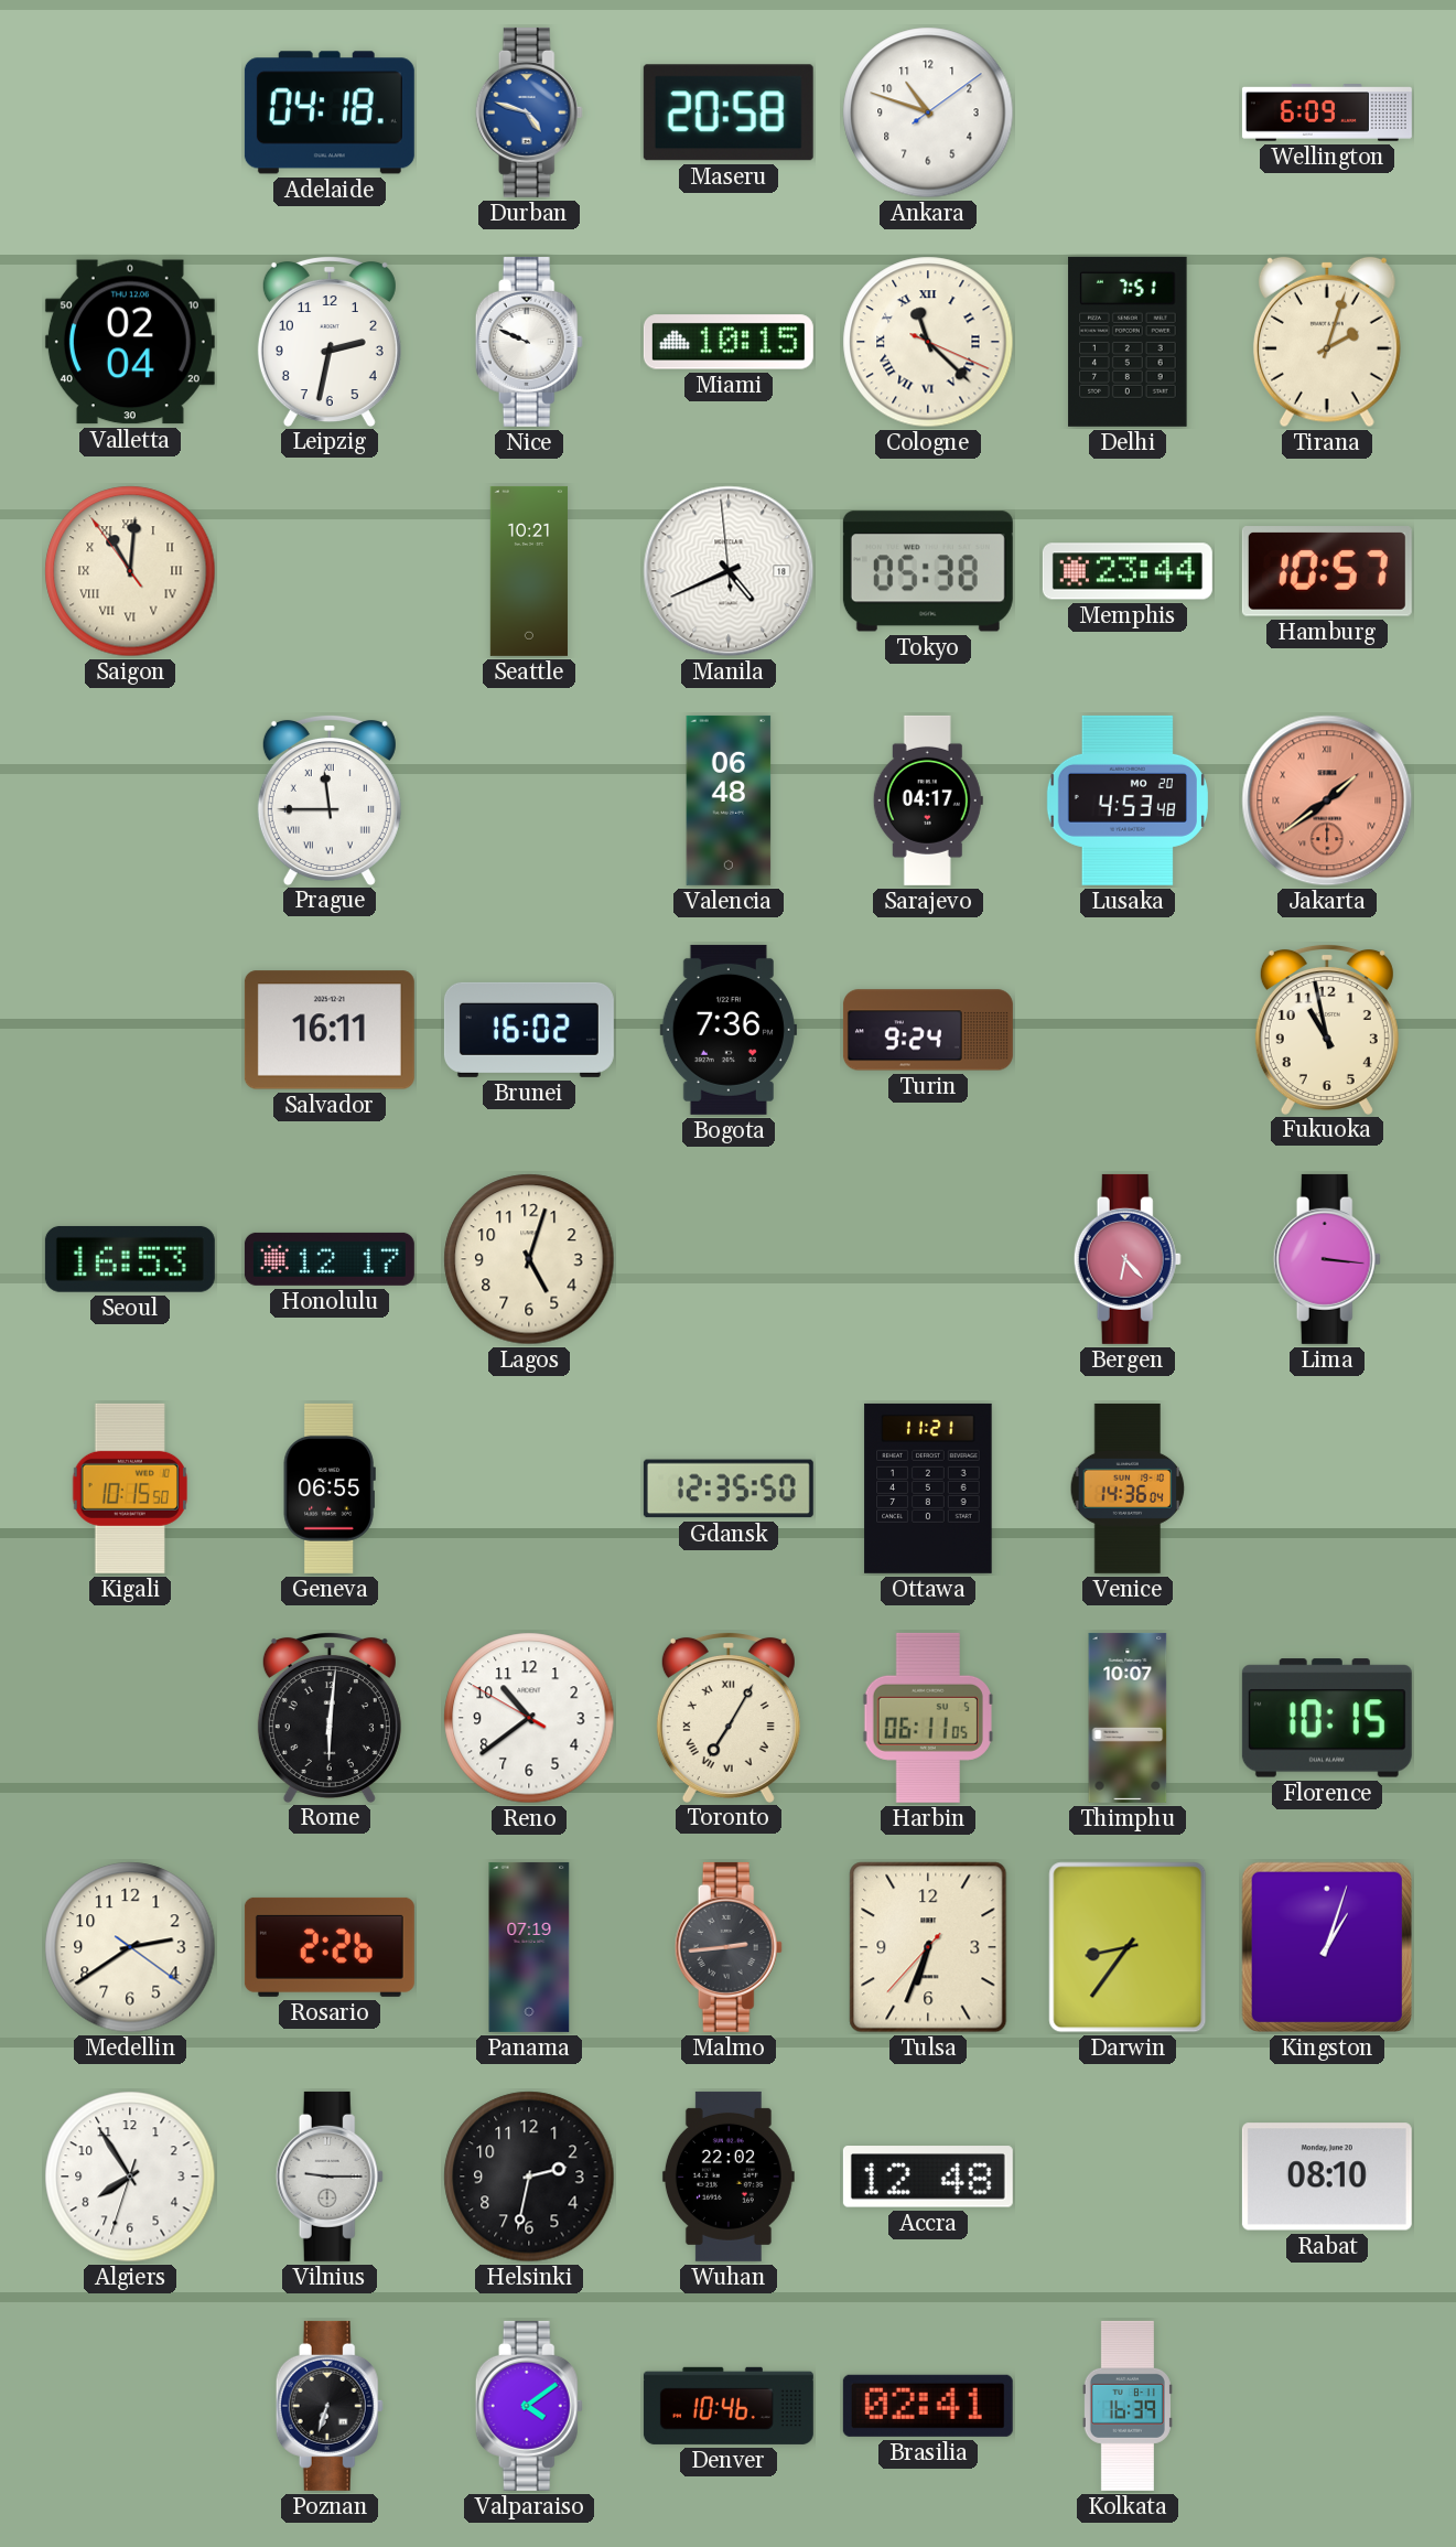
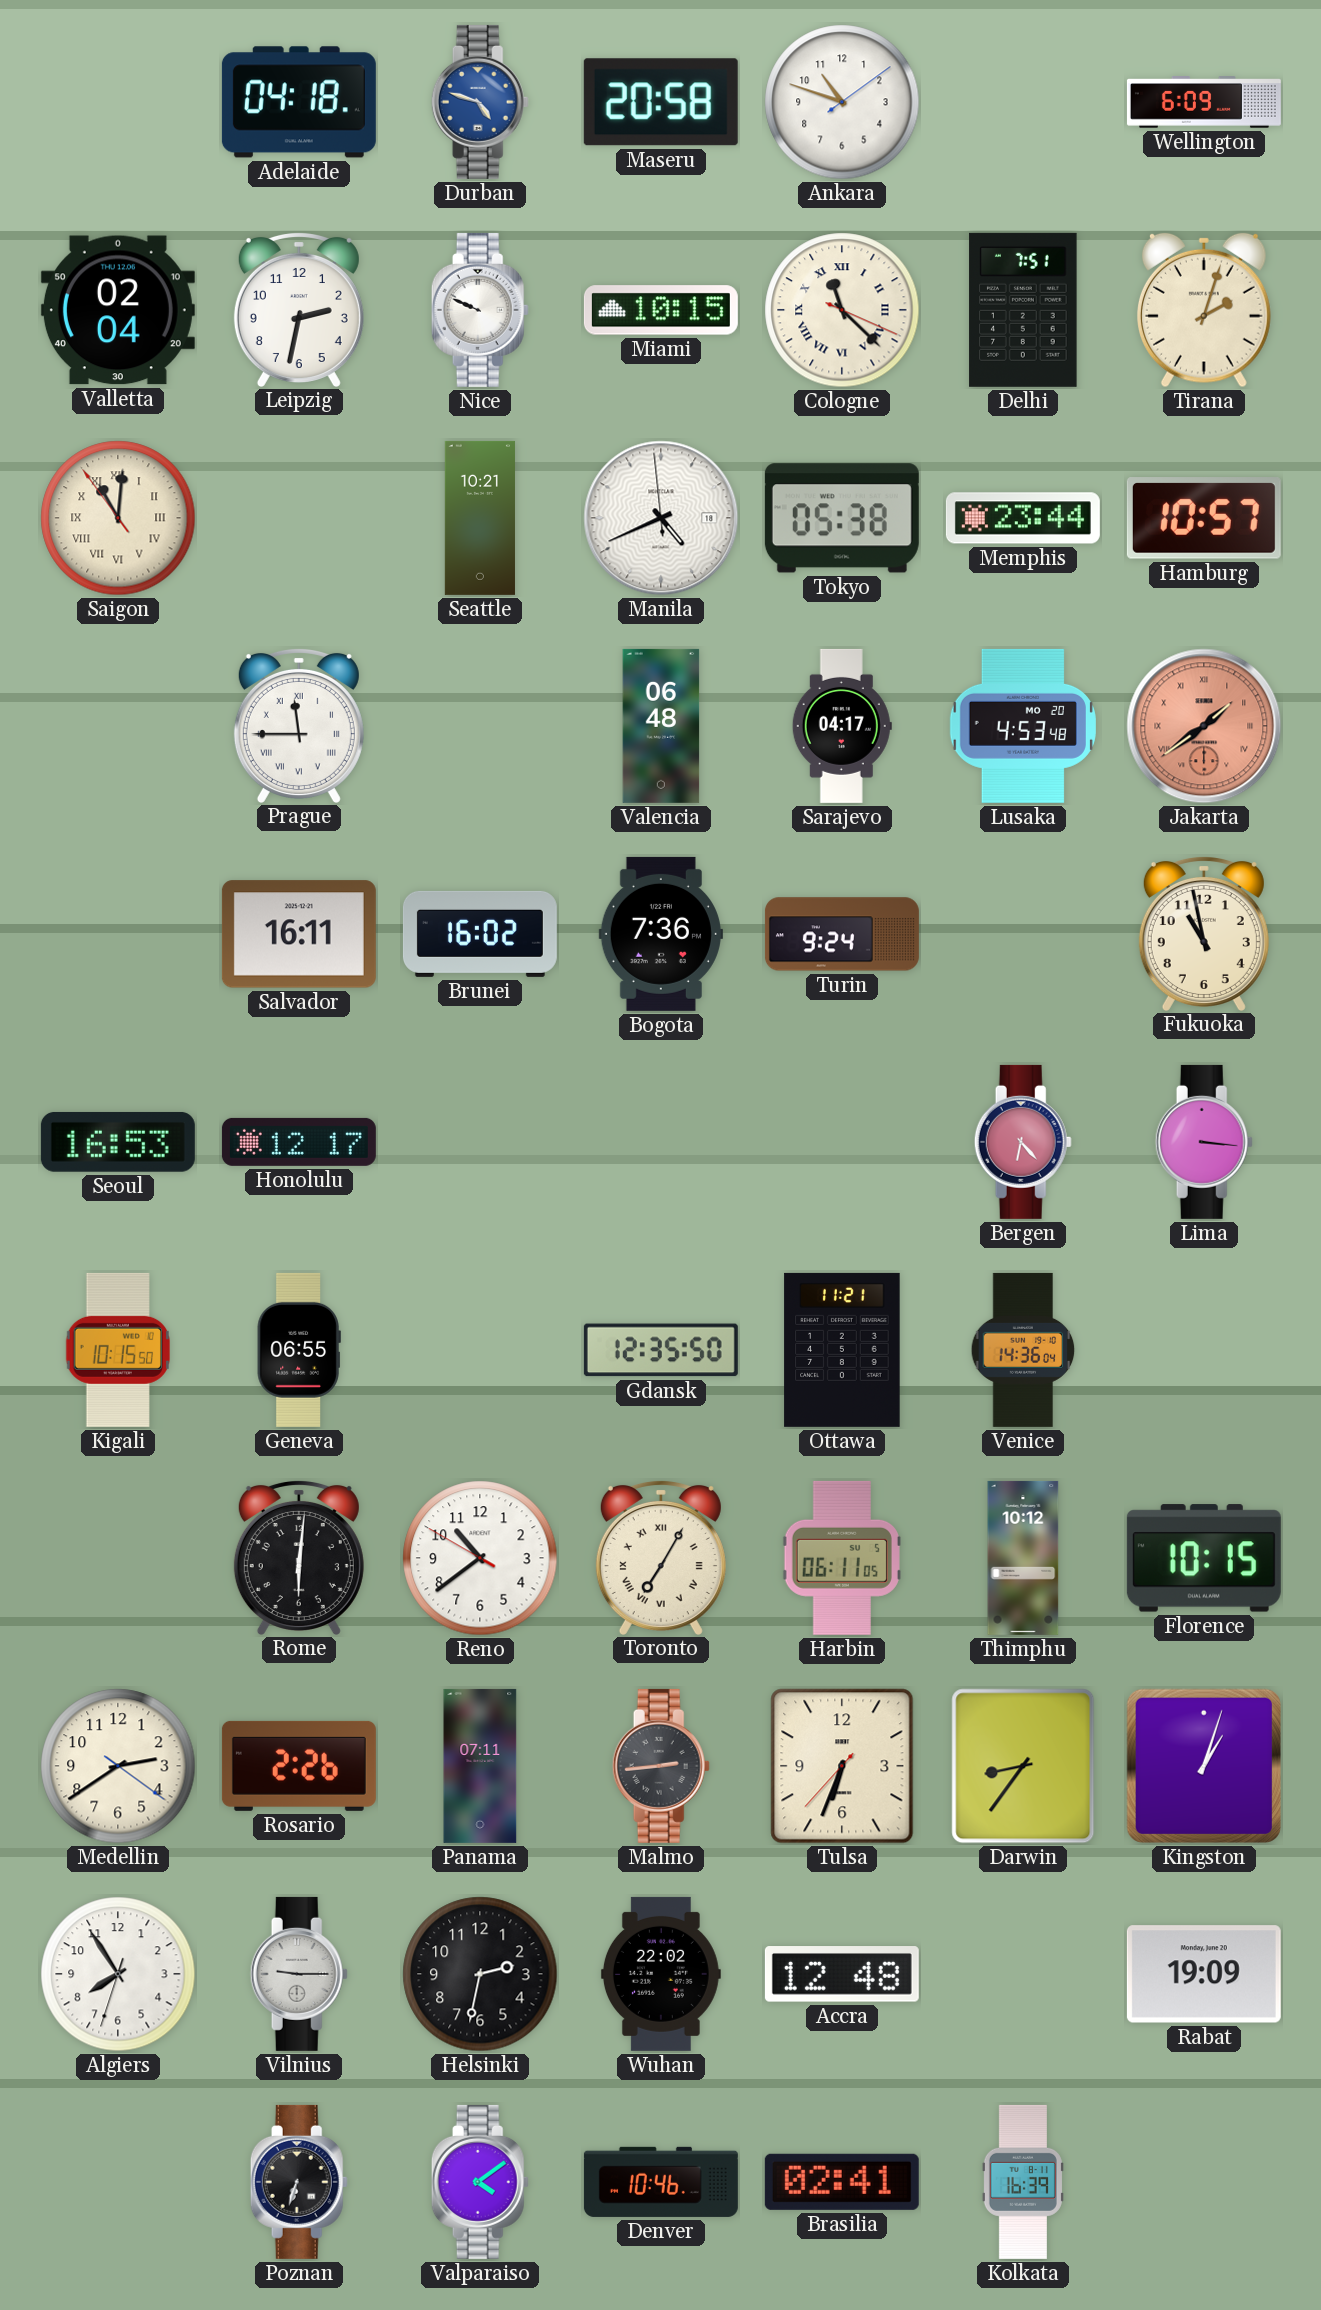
Lagos: 5:03 -> none
Thimphu: 10:07 -> 10:12
Panama: 07:19 -> 07:11
Rabat: 08:10 -> 19:09
